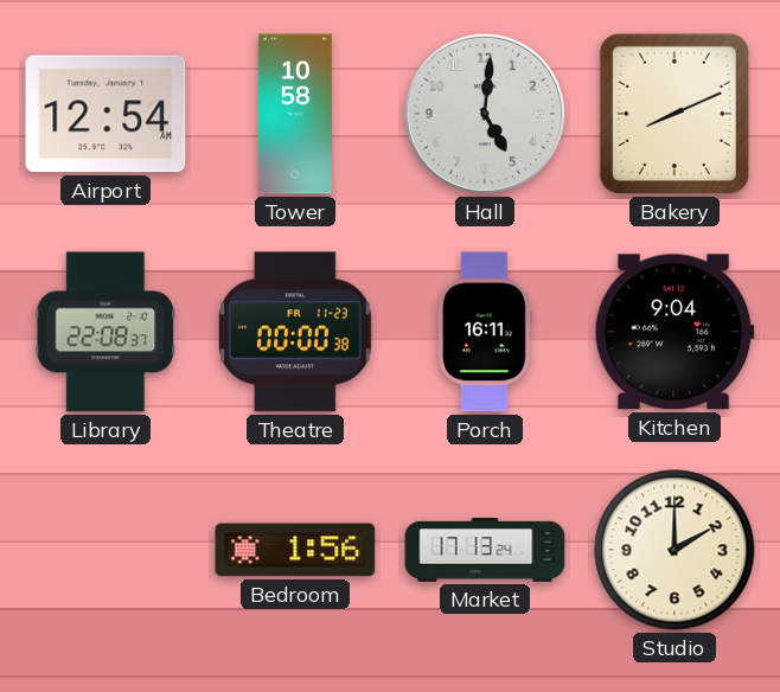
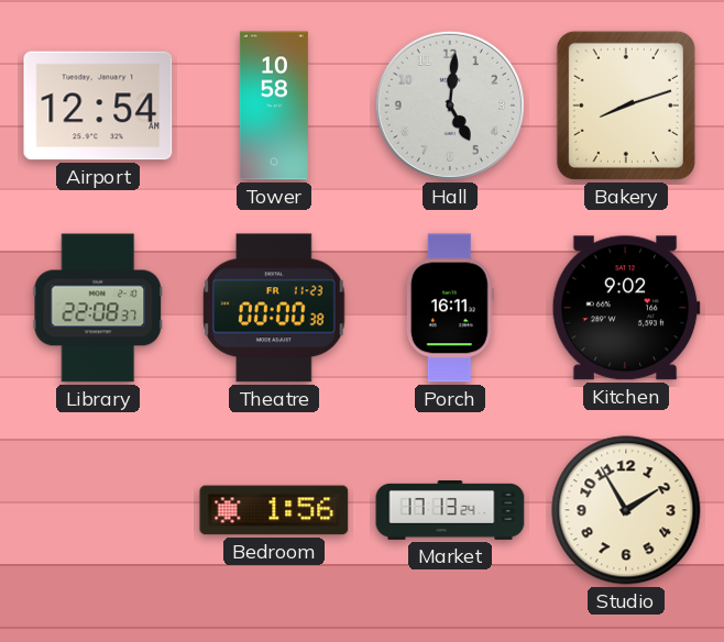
Bakery: 8:11 -> 8:12
Kitchen: 9:04 -> 9:02
Studio: 2:00 -> 1:55
